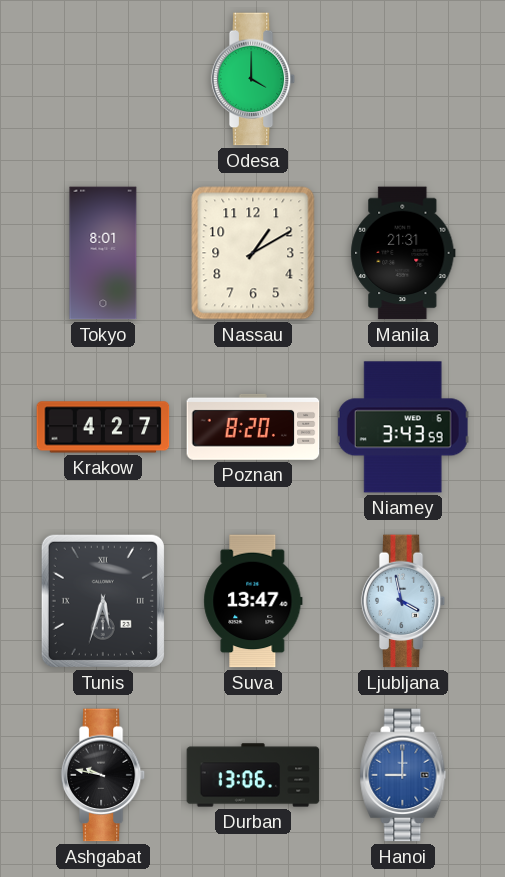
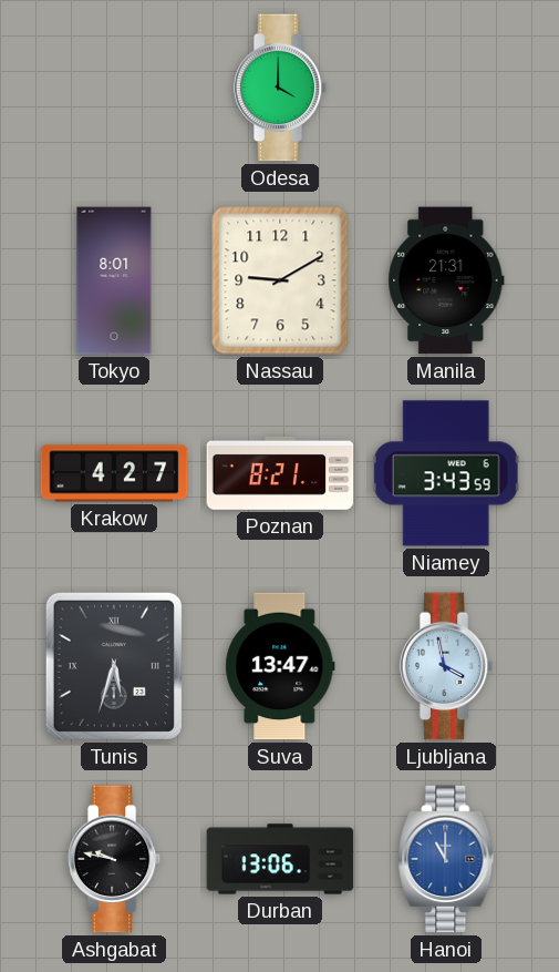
Nassau: 1:10 -> 9:10
Poznan: 8:20 -> 8:21
Hanoi: 9:00 -> 11:00
